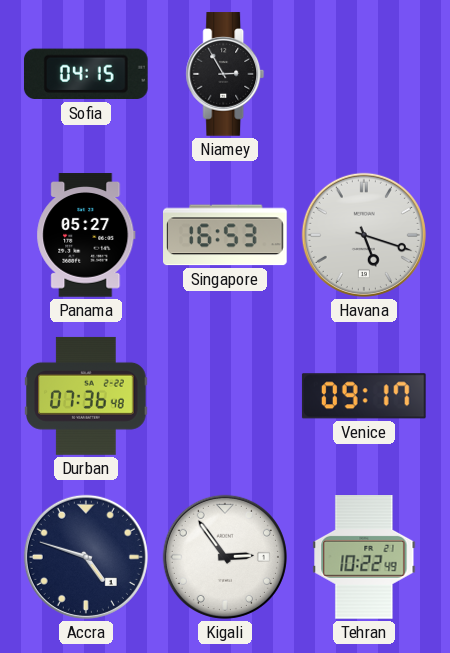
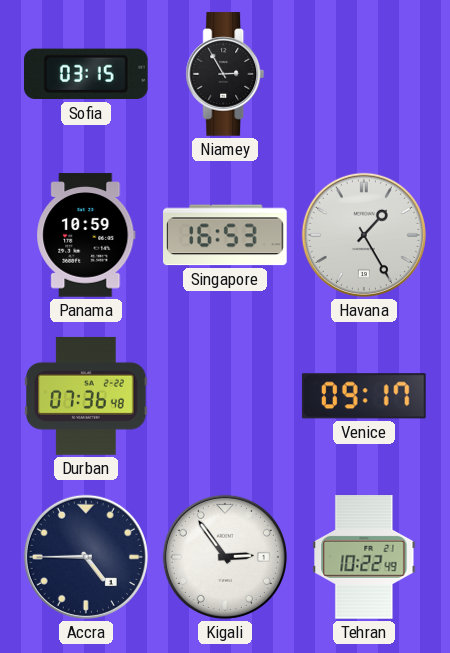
Sofia: 04:15 -> 03:15
Panama: 05:27 -> 10:59
Havana: 5:18 -> 1:25
Accra: 4:48 -> 4:45
